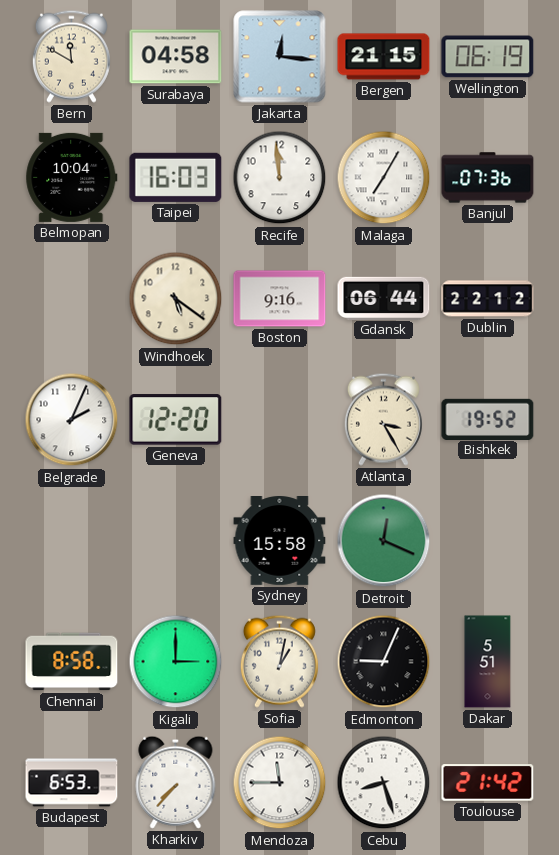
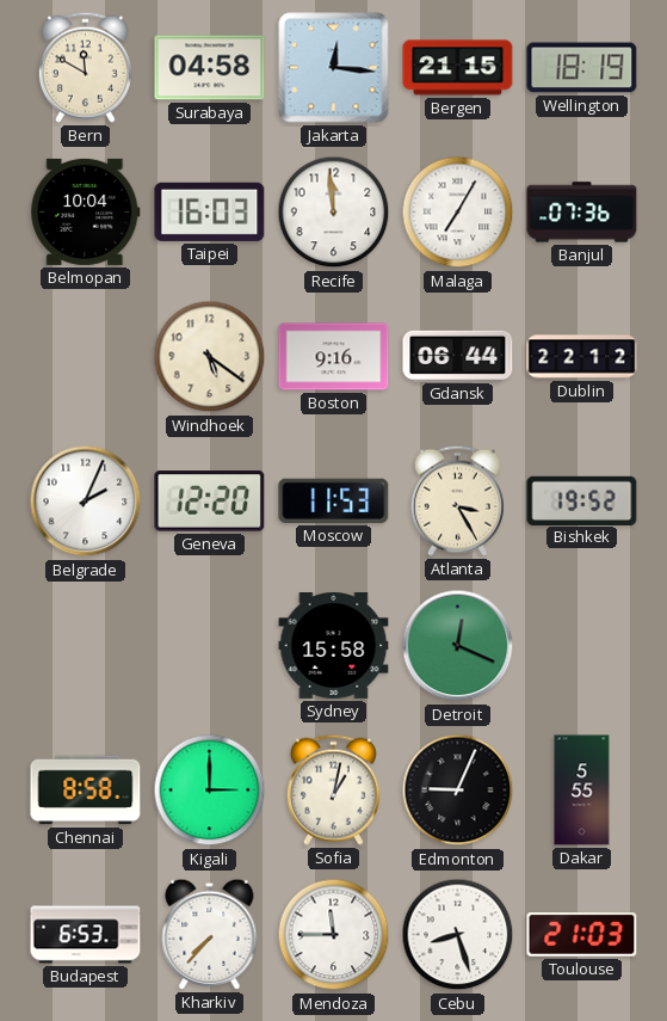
Wellington: 06:19 -> 18:19
Moscow: none -> 11:53
Dakar: 5:51 -> 5:55
Toulouse: 21:42 -> 21:03
